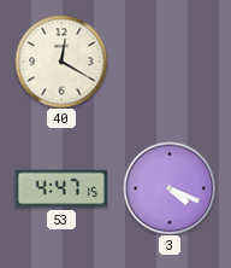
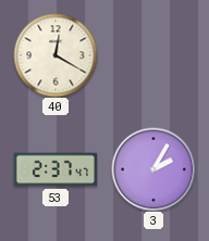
53: 4:47 -> 2:37
3: 4:19 -> 2:05
